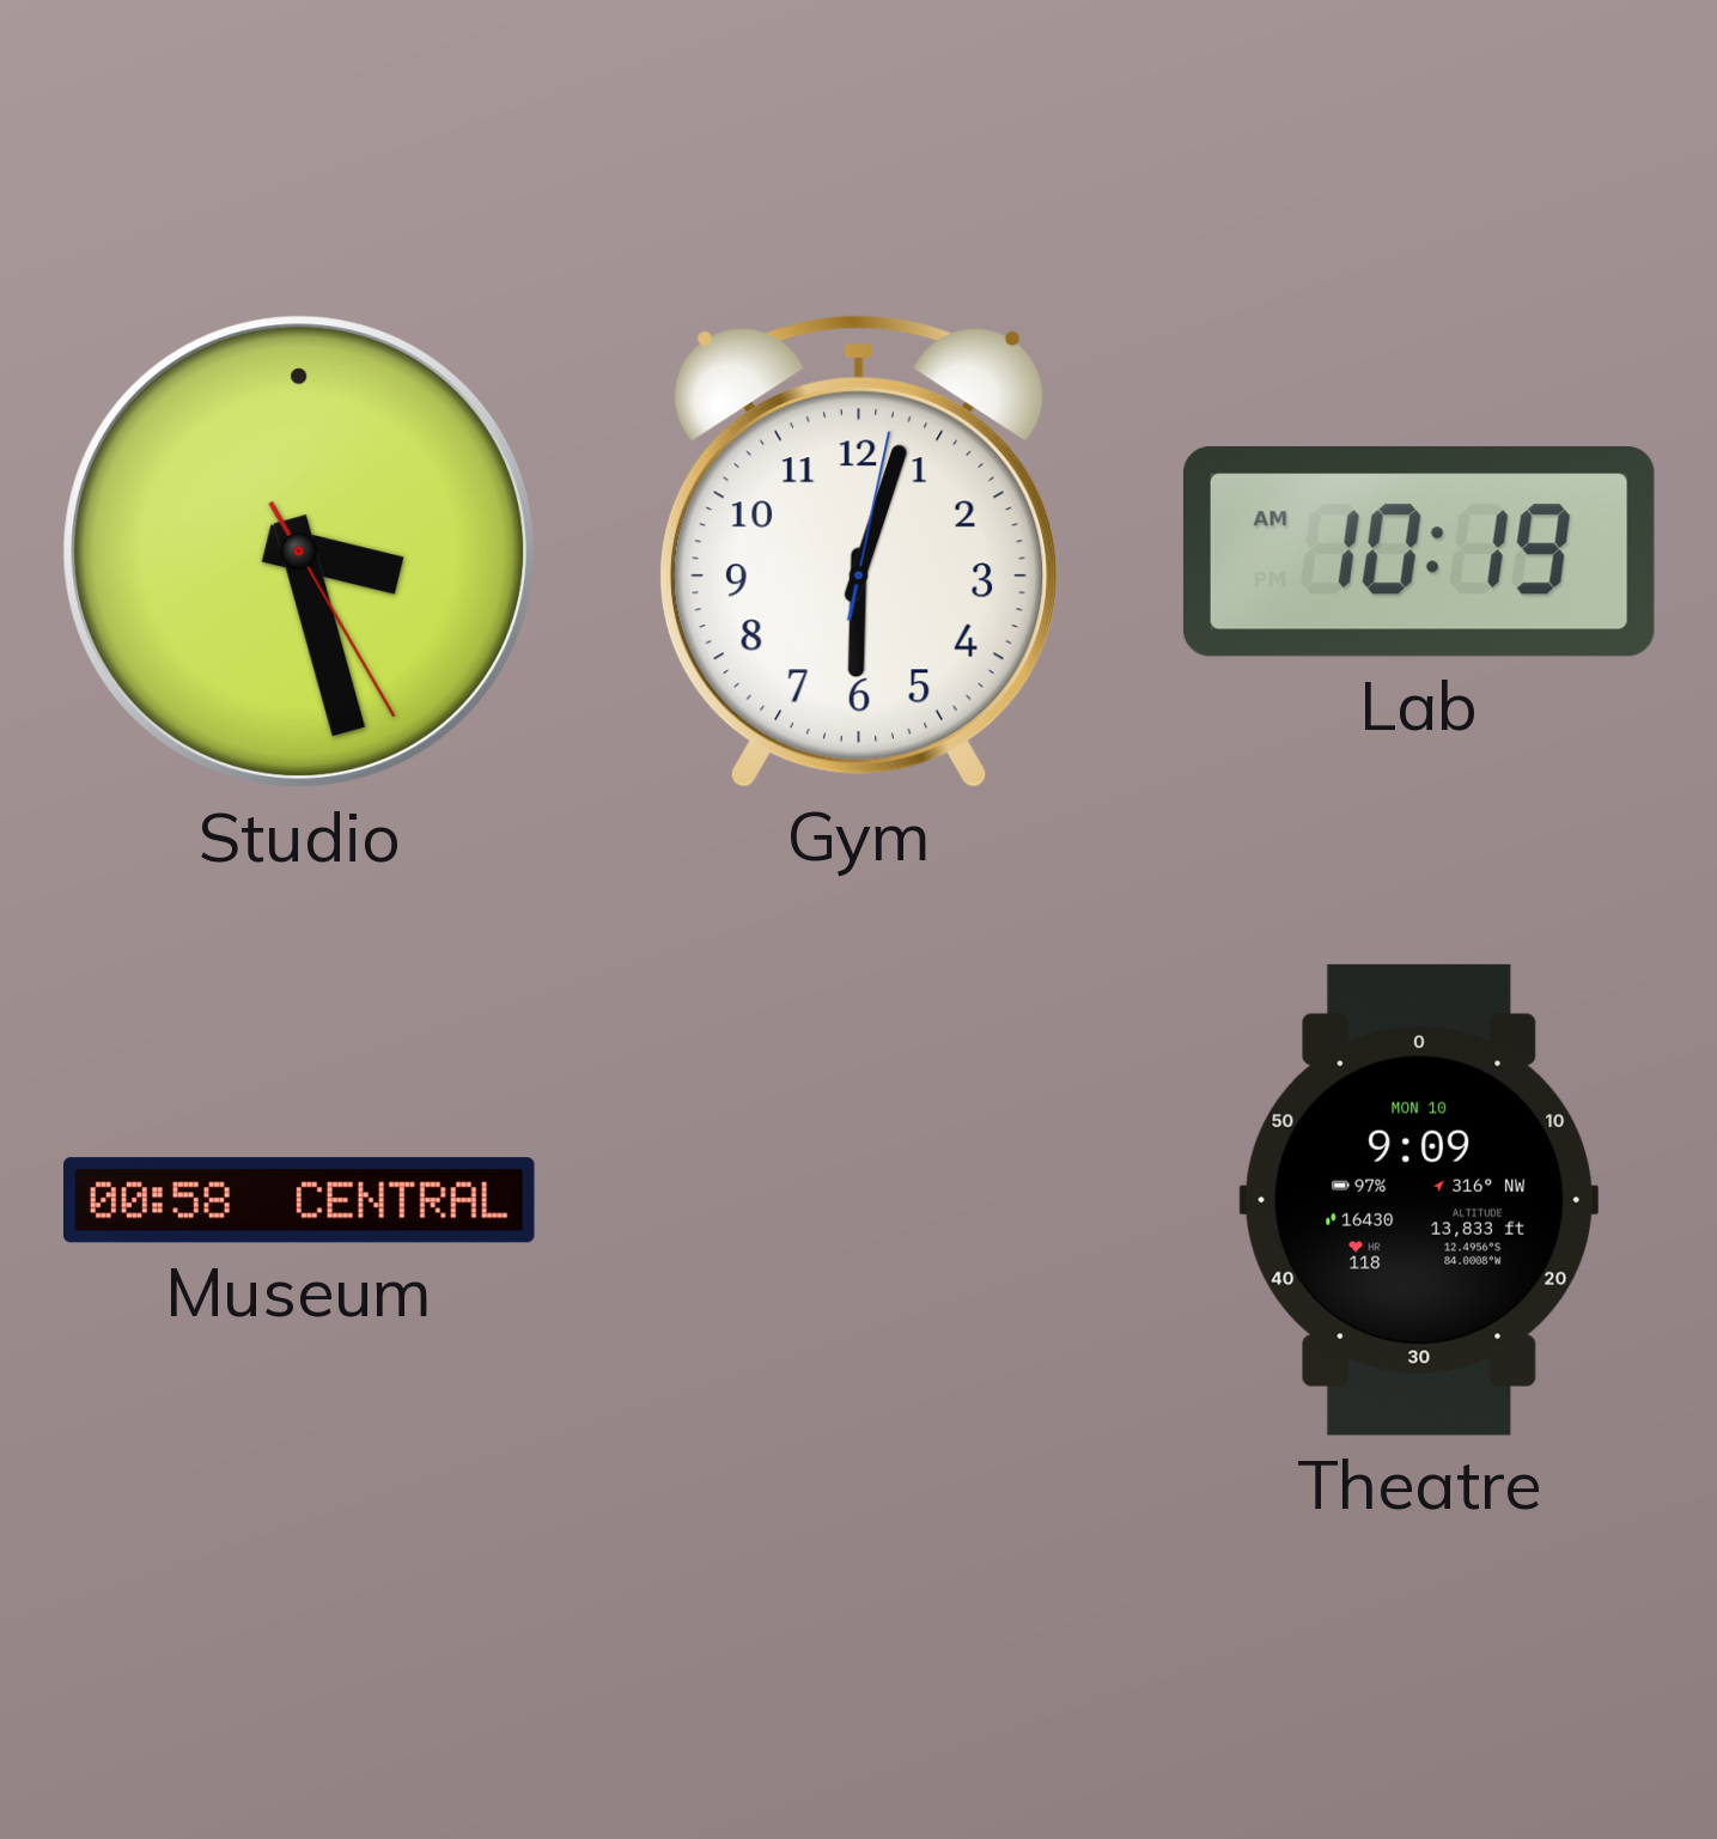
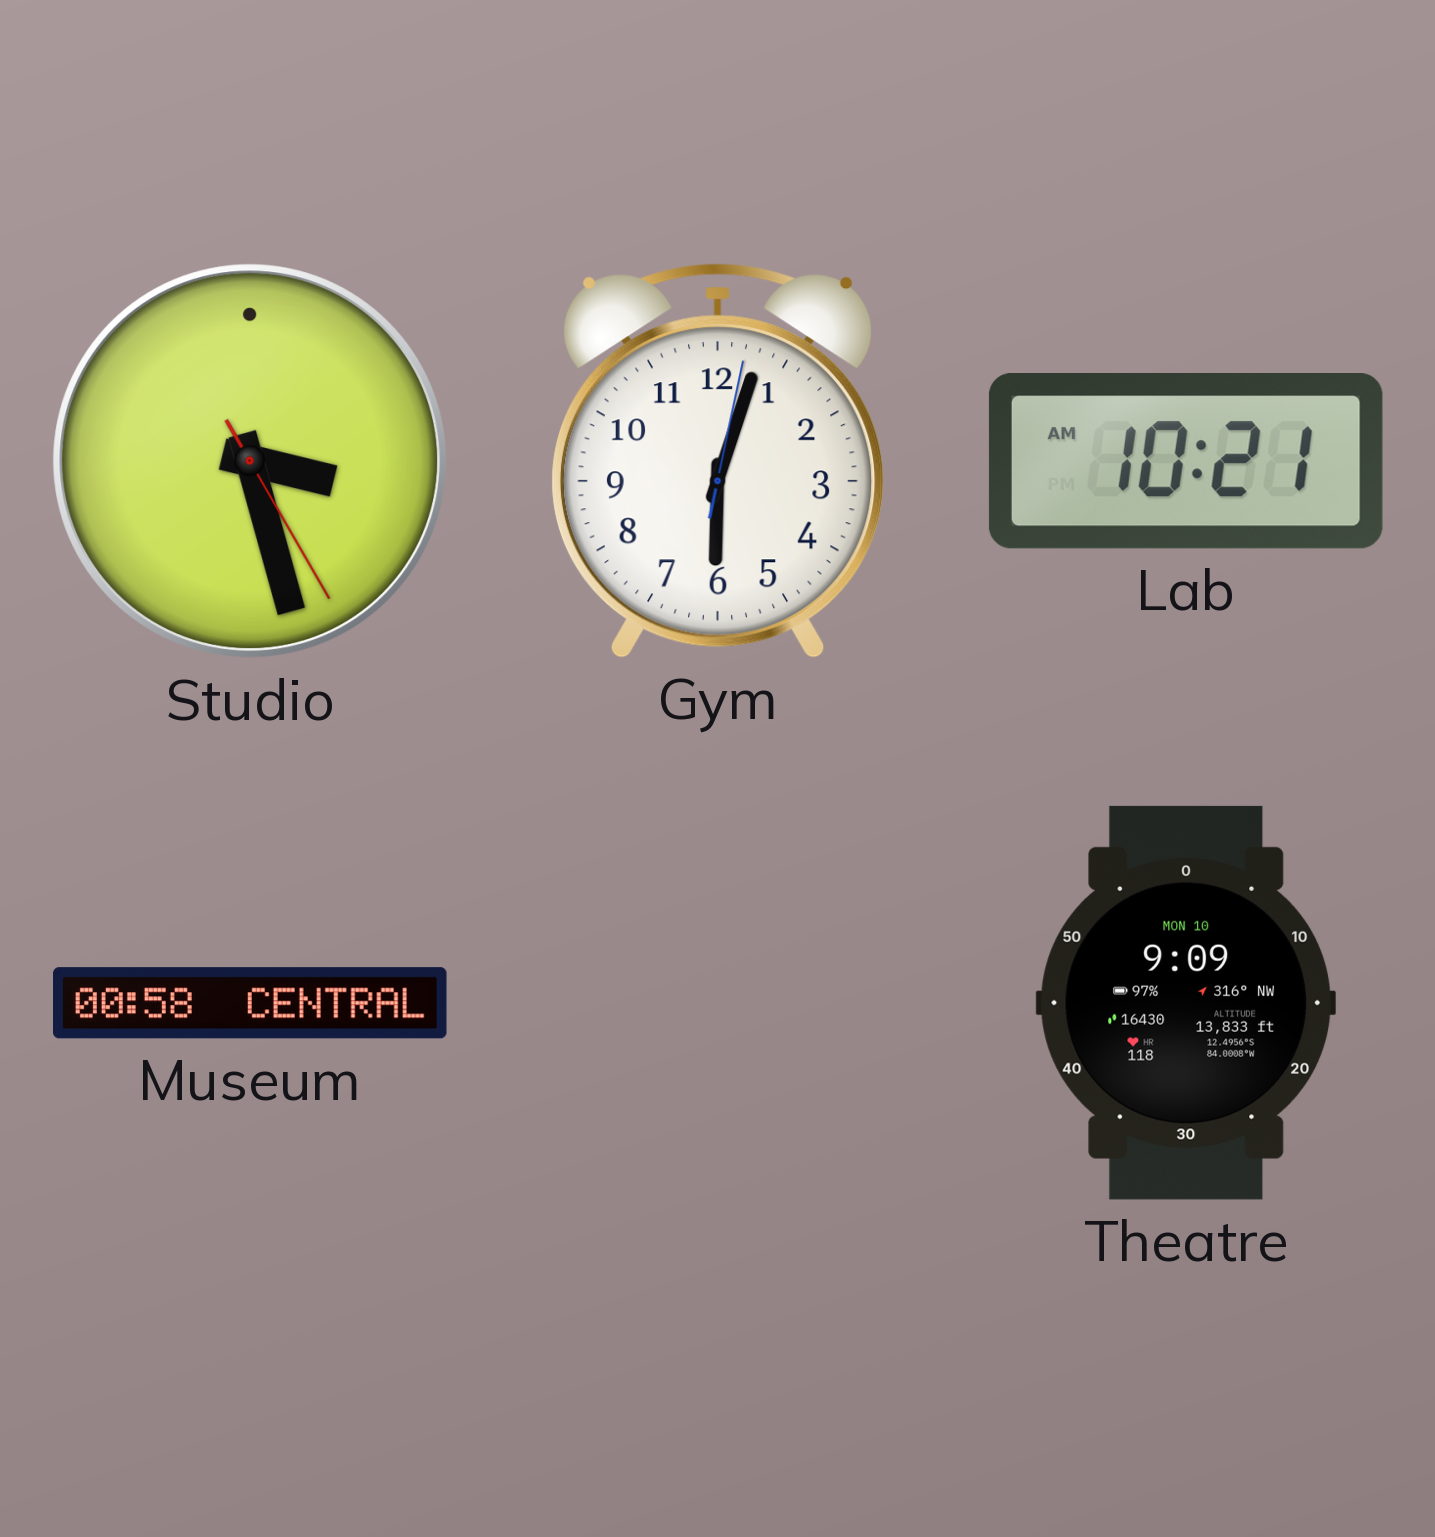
Lab: 10:19 -> 10:21
